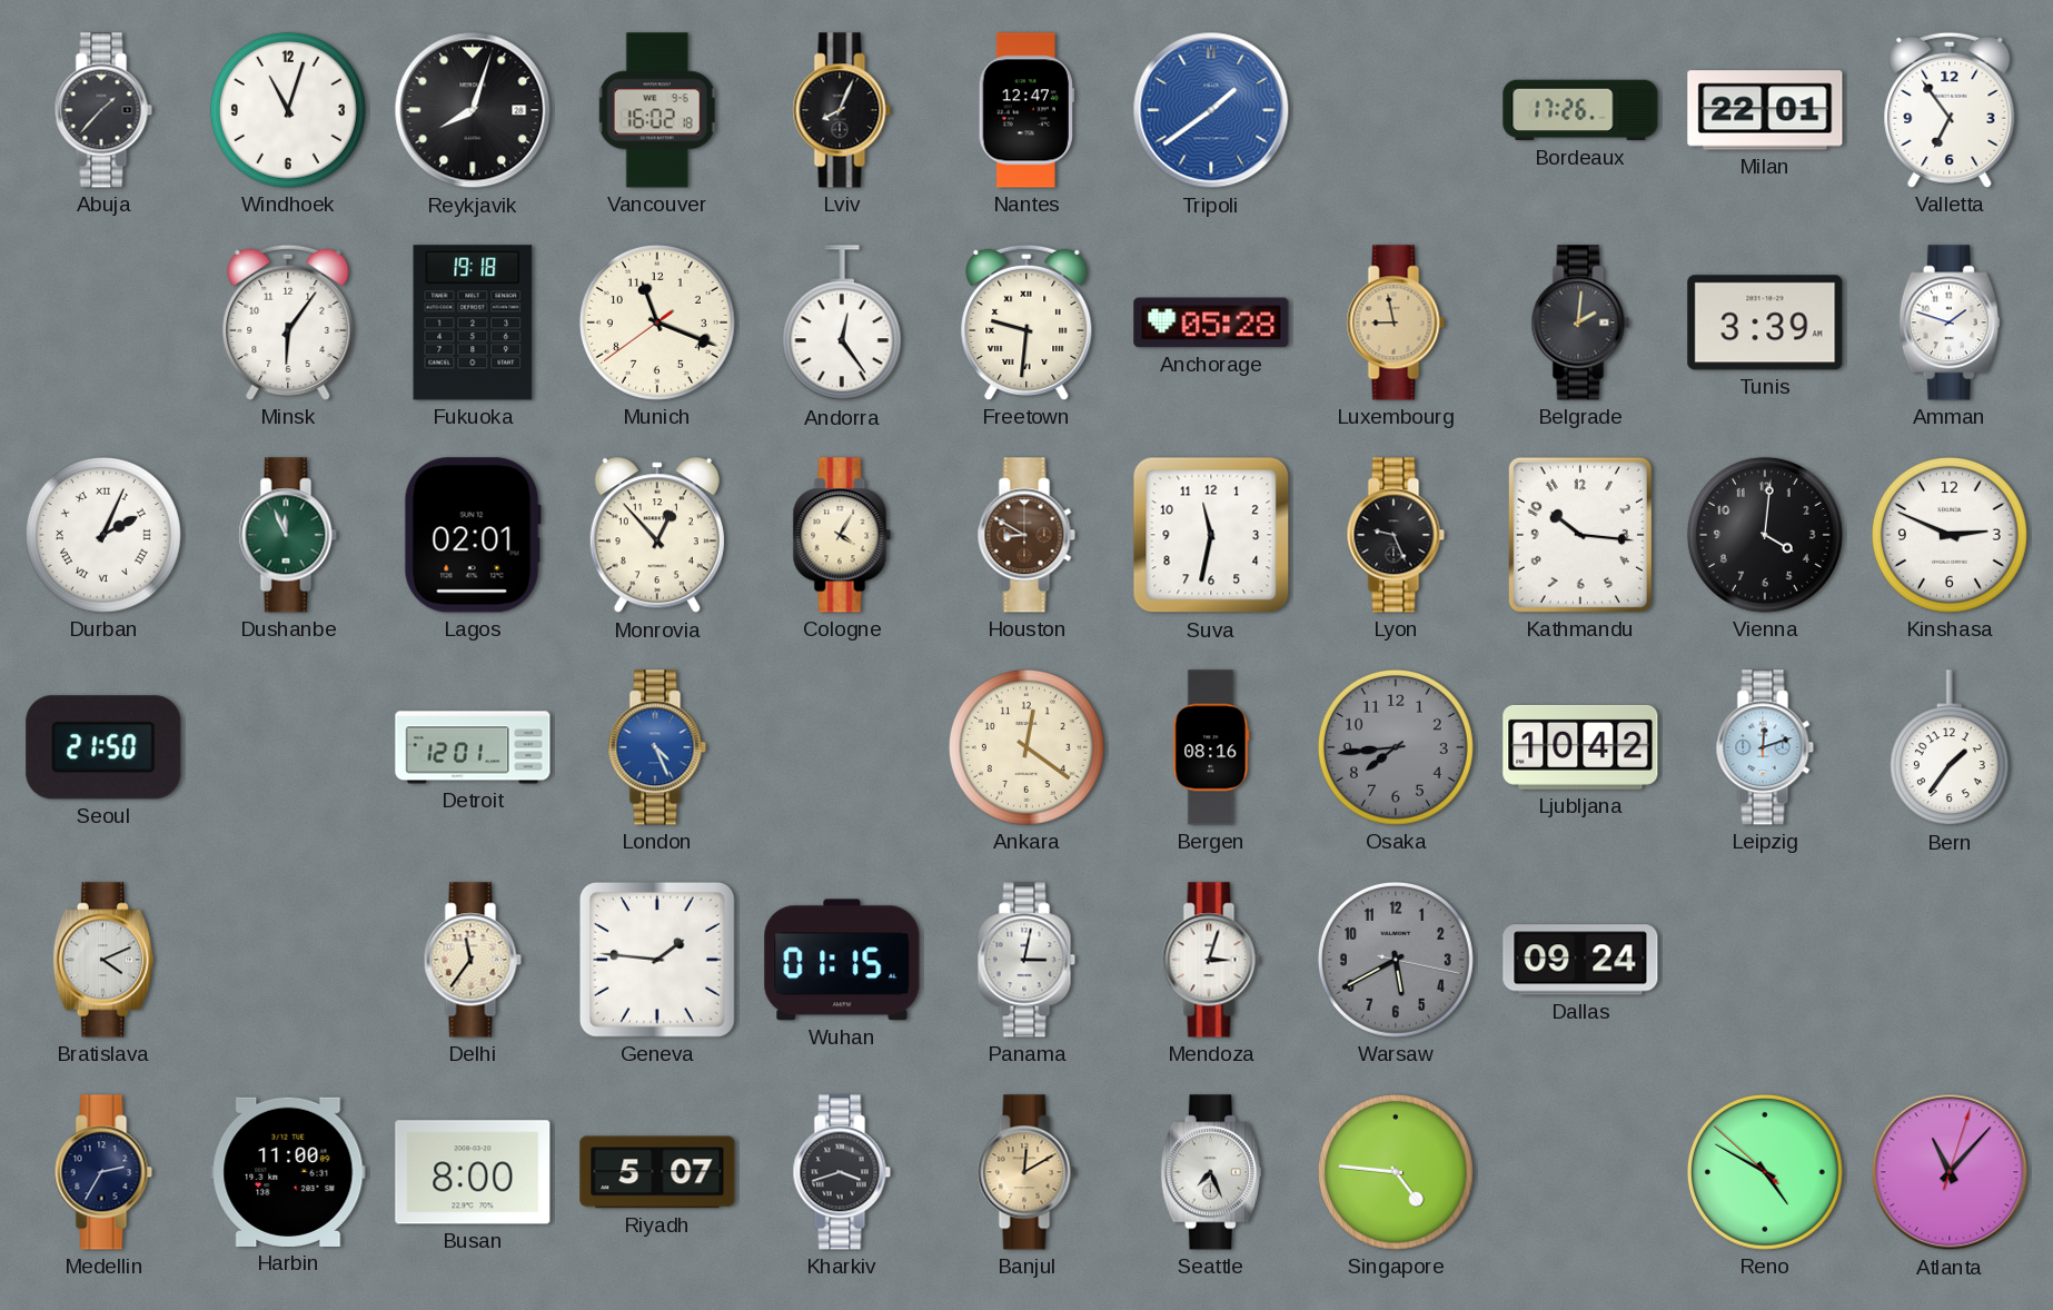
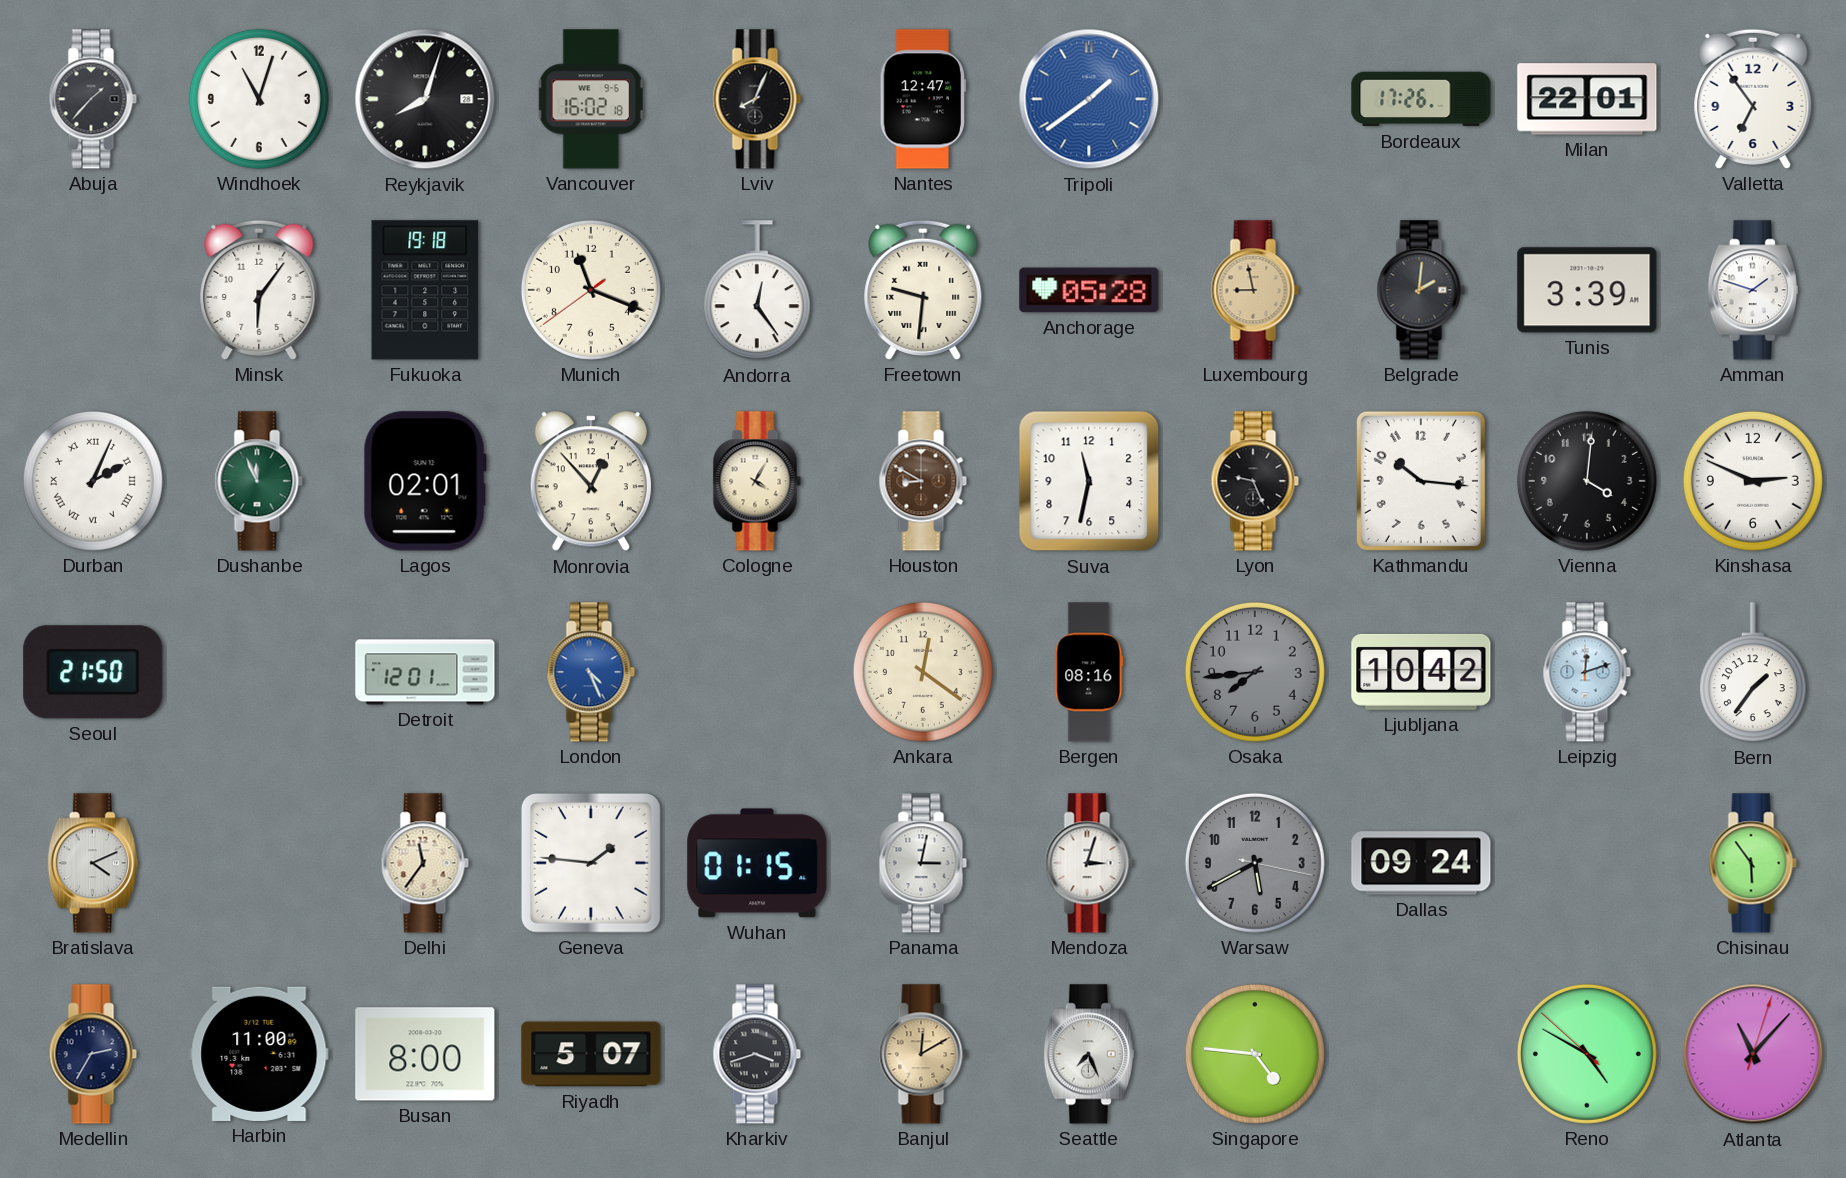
Chisinau: none -> 5:54
